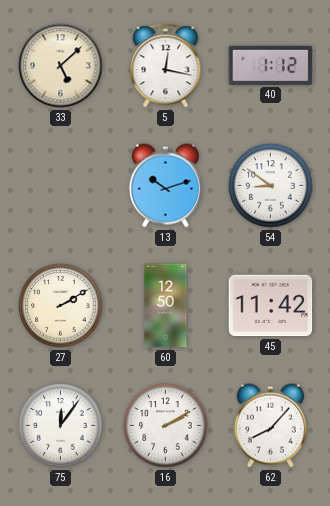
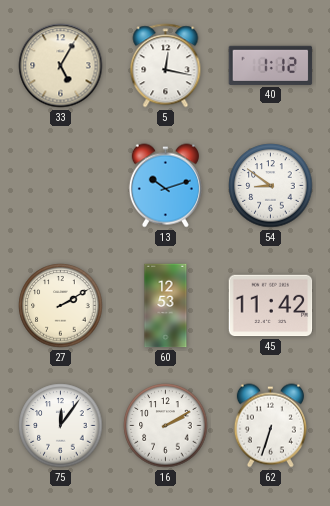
33: 5:08 -> 5:05
60: 12:50 -> 12:53
62: 8:07 -> 6:33
